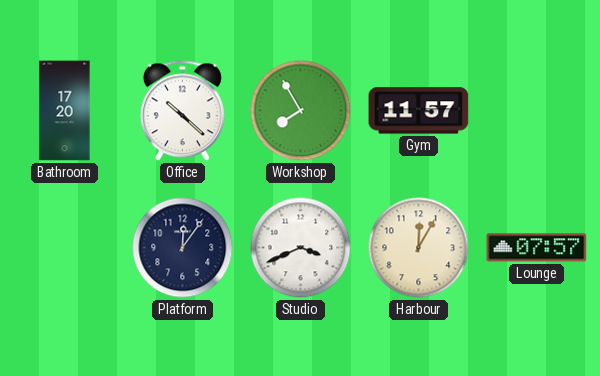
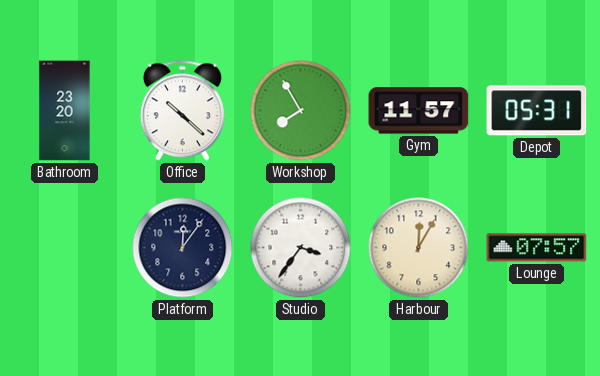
Bathroom: 17:20 -> 23:20
Depot: none -> 05:31
Studio: 3:41 -> 3:36
